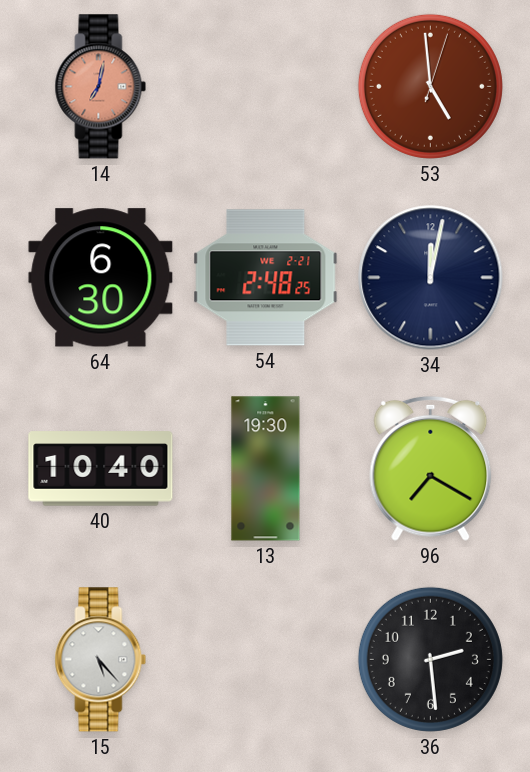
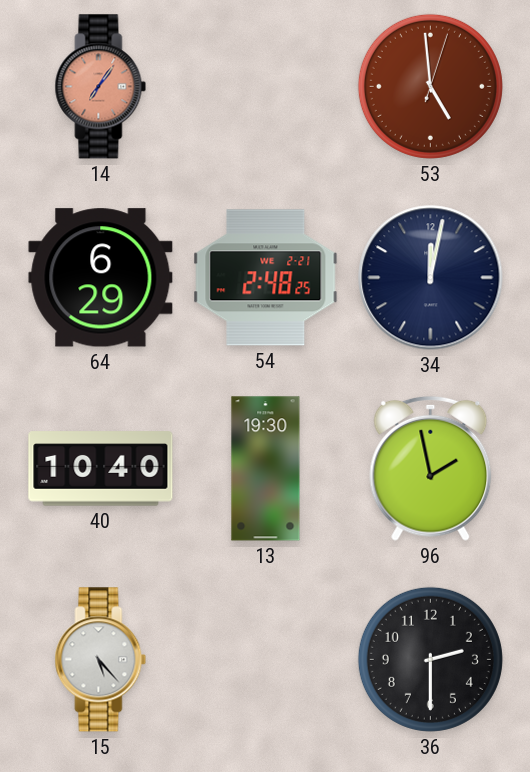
14: 7:02 -> 7:06
64: 6:30 -> 6:29
96: 7:20 -> 1:58
36: 2:29 -> 2:30
